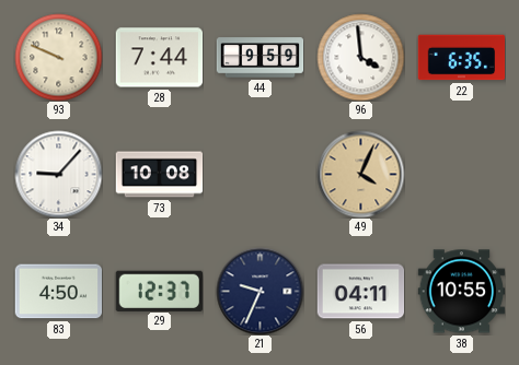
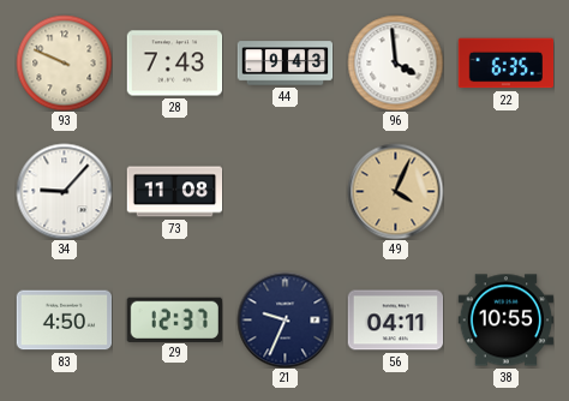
28: 7:44 -> 7:43
44: 9:59 -> 9:43
73: 10:08 -> 11:08
